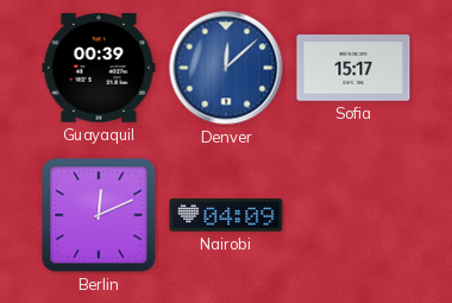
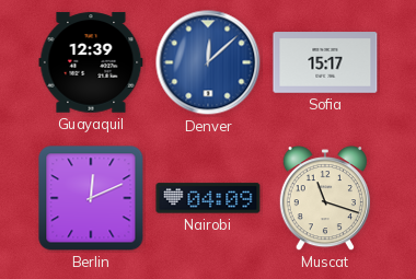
Guayaquil: 00:39 -> 12:39
Muscat: none -> 11:18
